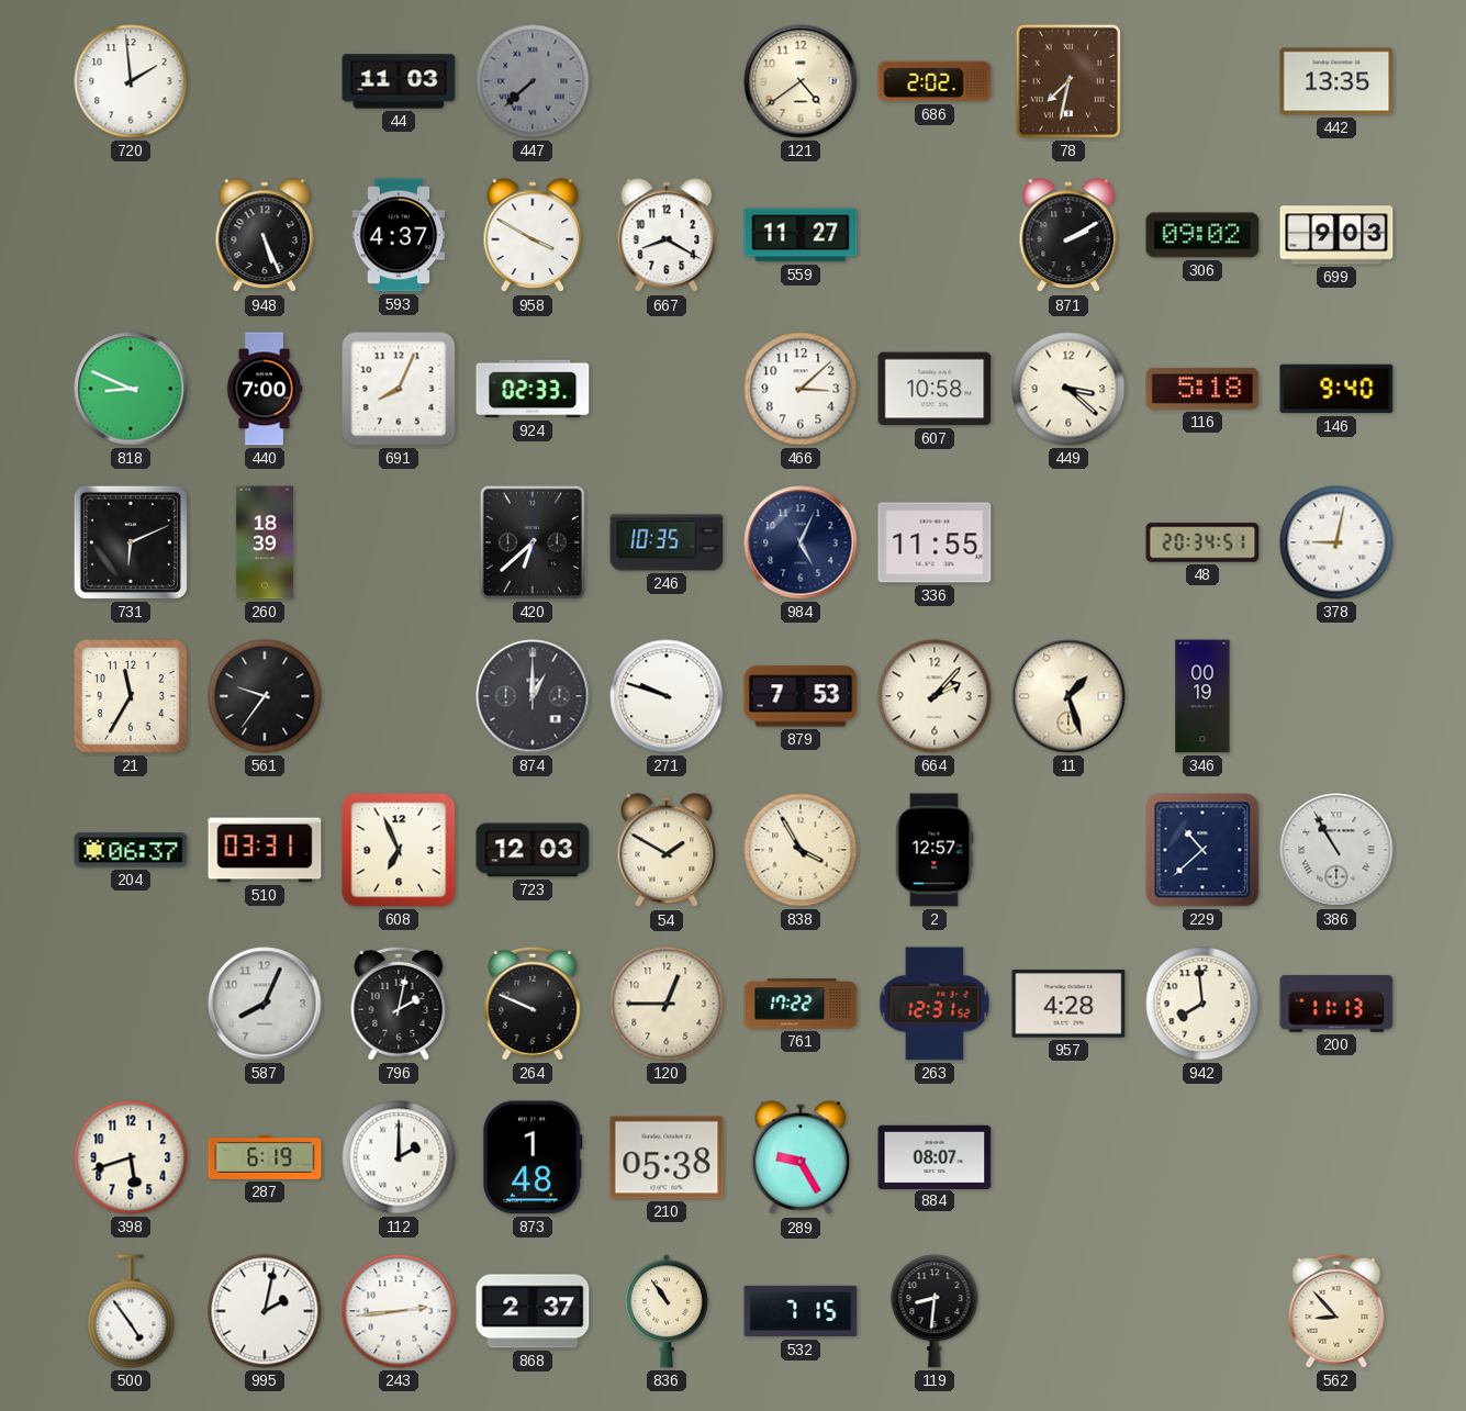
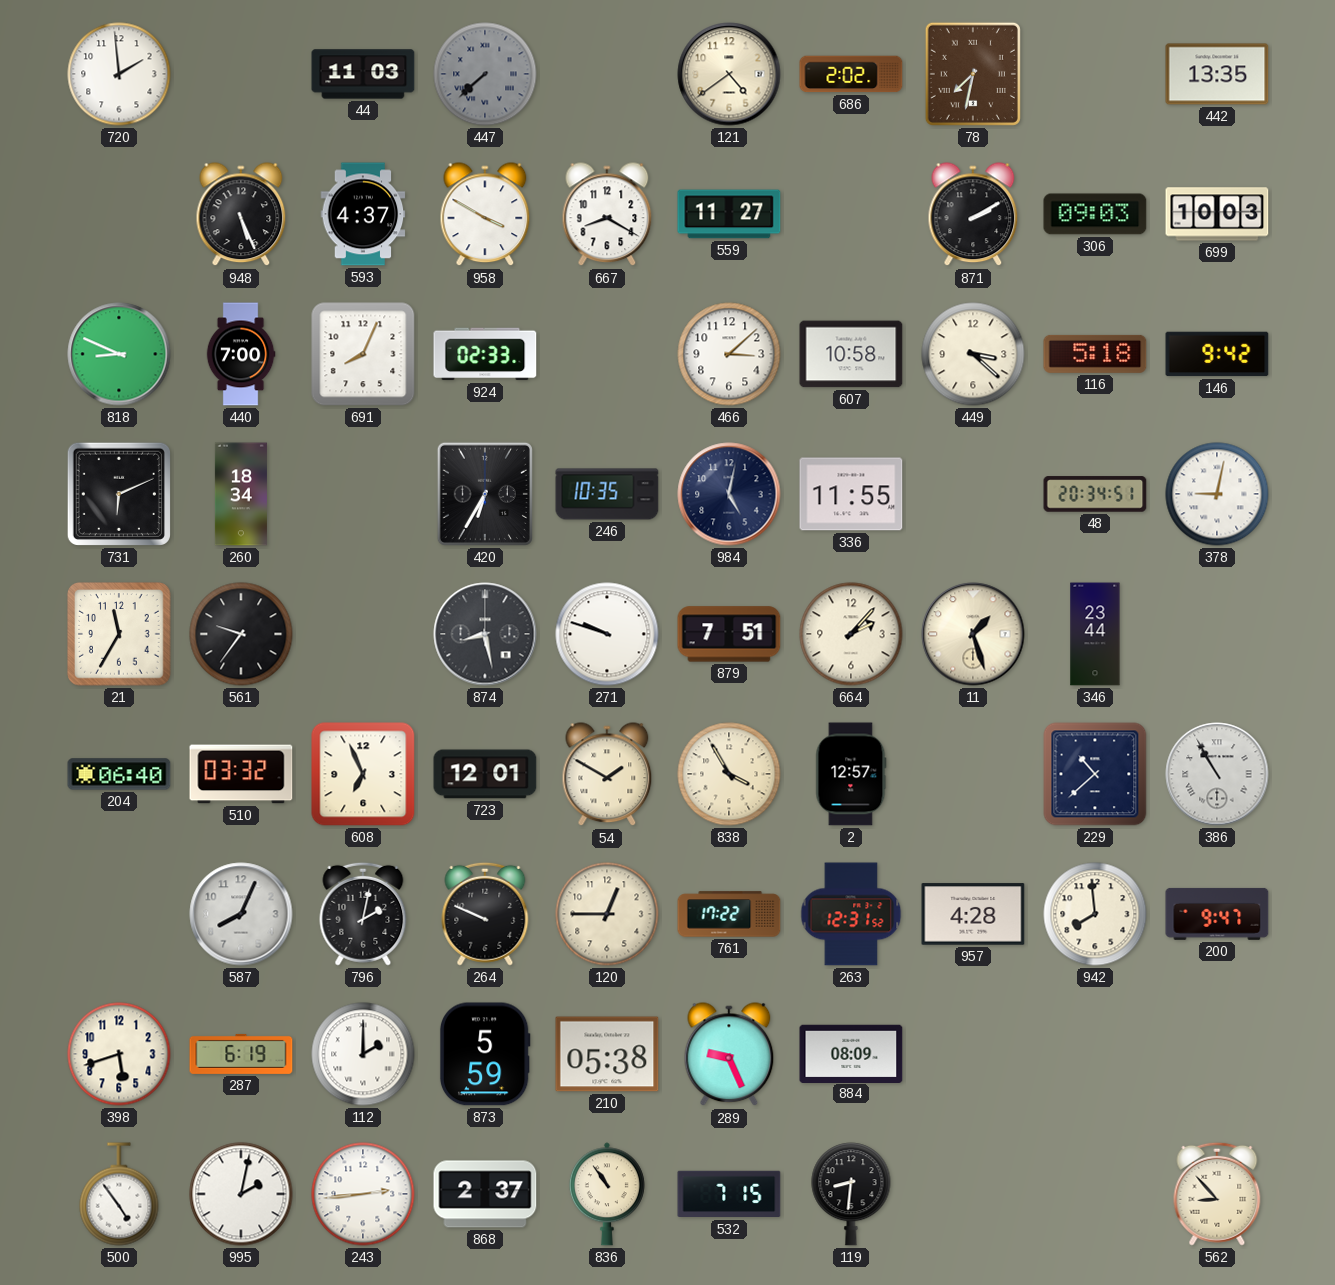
306: 09:02 -> 09:03
699: 9:03 -> 10:03
146: 9:40 -> 9:42
260: 18:39 -> 18:34
420: 6:38 -> 6:35
984: 5:04 -> 5:02
874: 1:00 -> 8:28
879: 7:53 -> 7:51
346: 00:19 -> 23:44
204: 06:37 -> 06:40
510: 03:31 -> 03:32
723: 12:03 -> 12:01
200: 11:13 -> 9:47
873: 1:48 -> 5:59
289: 9:25 -> 9:26
884: 08:07 -> 08:09
